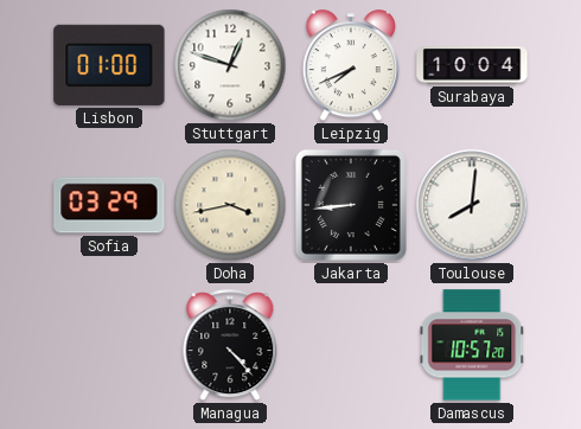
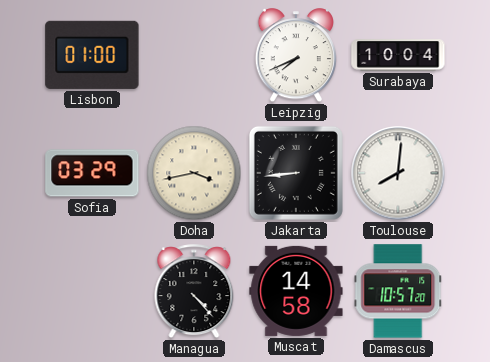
Stuttgart: 12:48 -> none
Muscat: none -> 14:58
